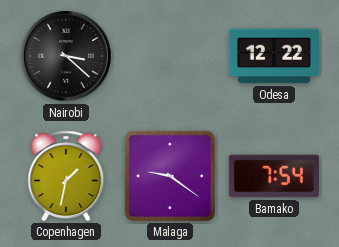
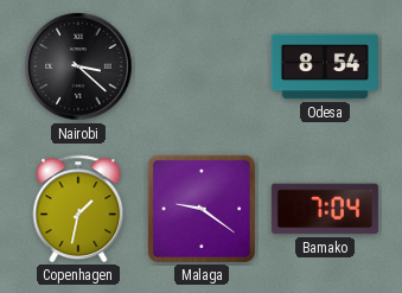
Odesa: 12:22 -> 8:54
Bamako: 7:54 -> 7:04
